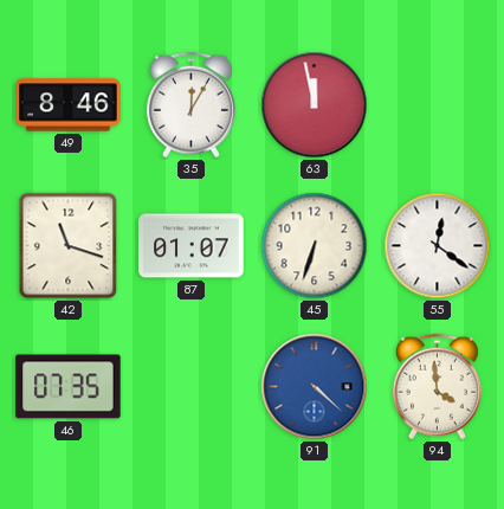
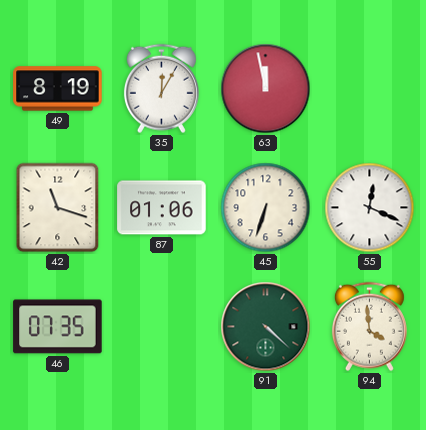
49: 8:46 -> 8:19
87: 01:07 -> 01:06
55: 12:21 -> 12:19
91 dial: blue -> green
